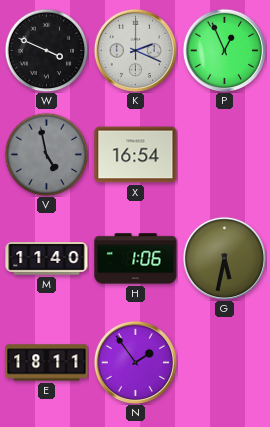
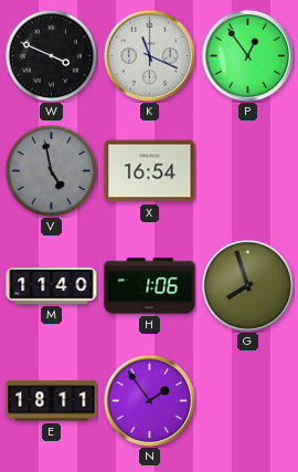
K: 2:19 -> 11:19
P: 12:56 -> 12:54
G: 5:32 -> 7:57
